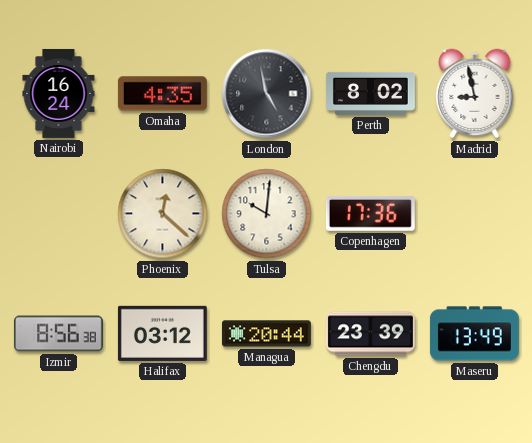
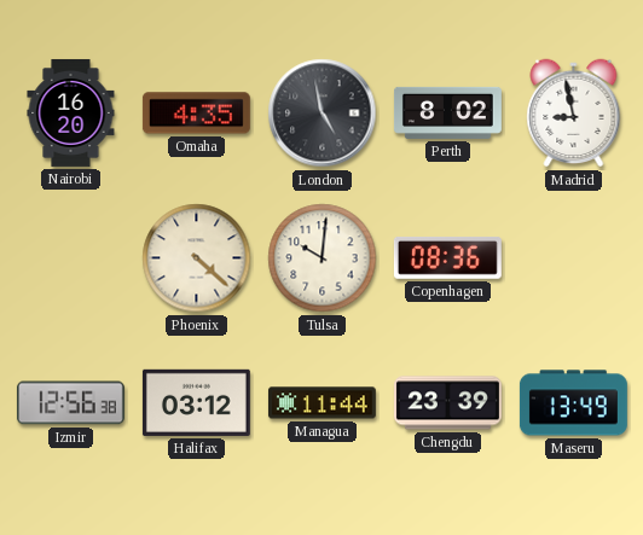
Nairobi: 16:24 -> 16:20
Phoenix: 12:22 -> 4:22
Copenhagen: 17:36 -> 08:36
Izmir: 8:56 -> 12:56
Managua: 20:44 -> 11:44
